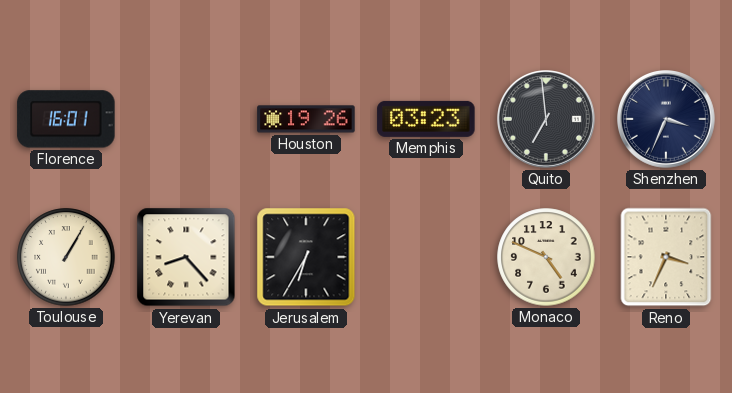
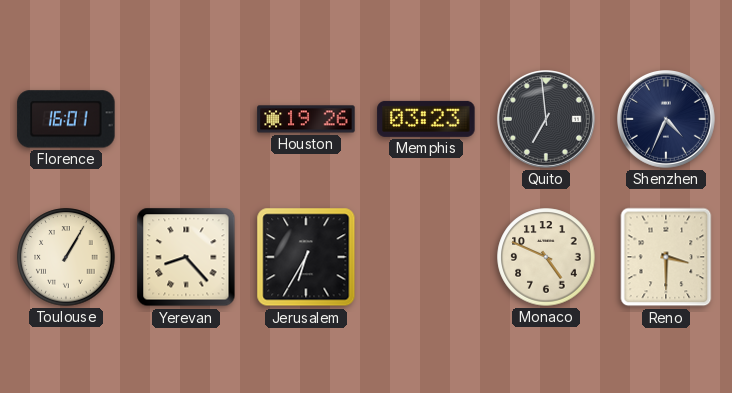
Shenzhen: 3:34 -> 4:34
Reno: 3:34 -> 3:30
